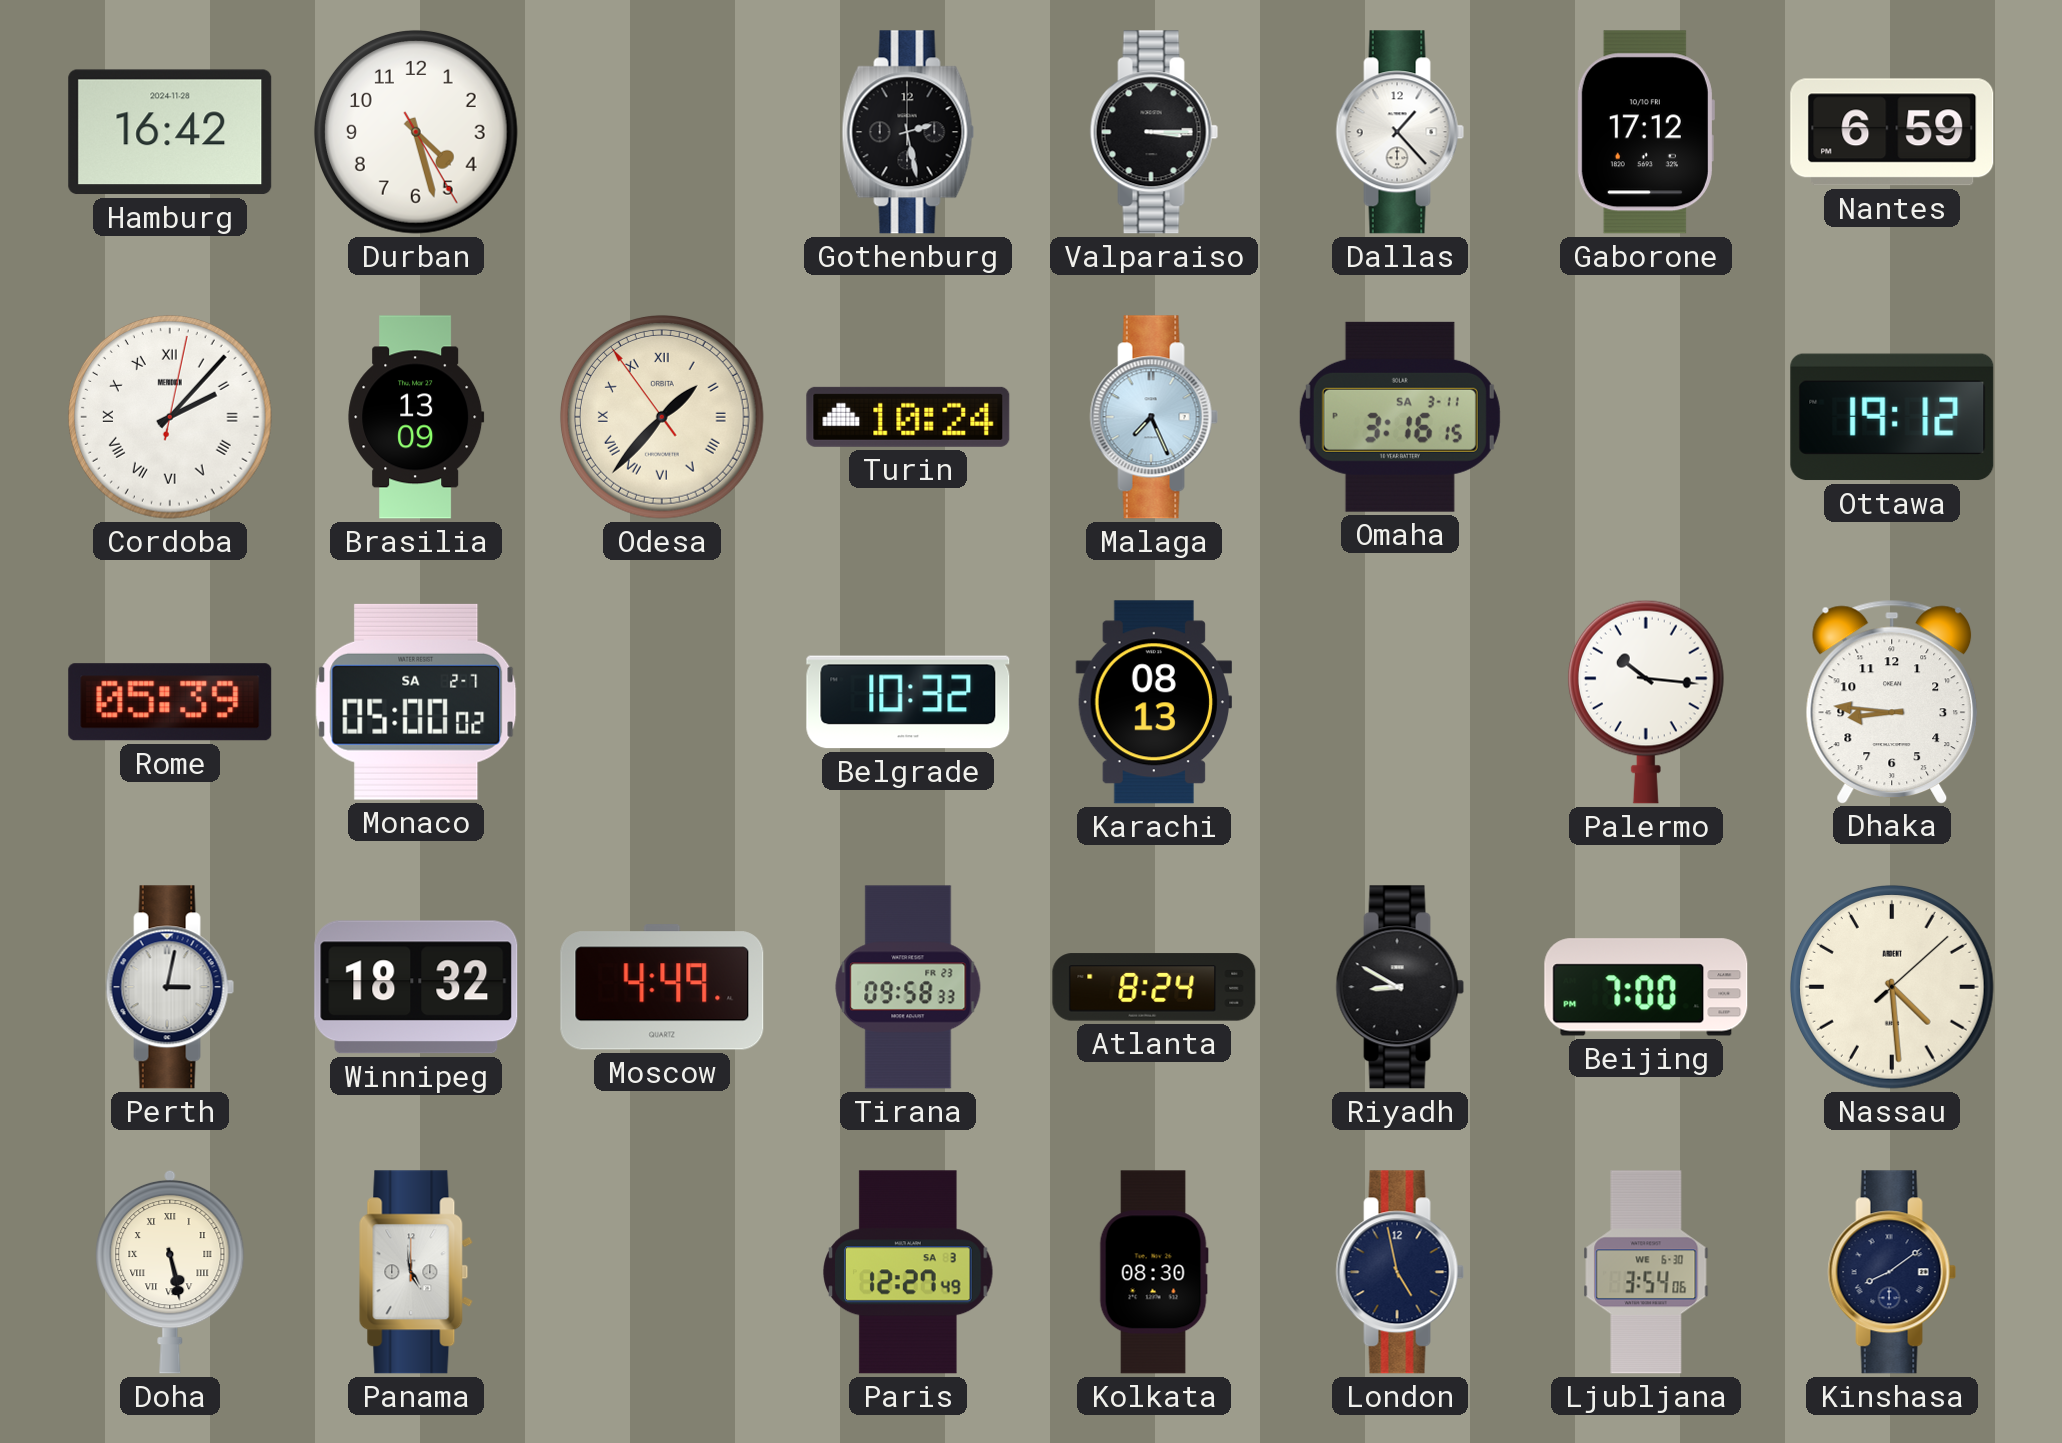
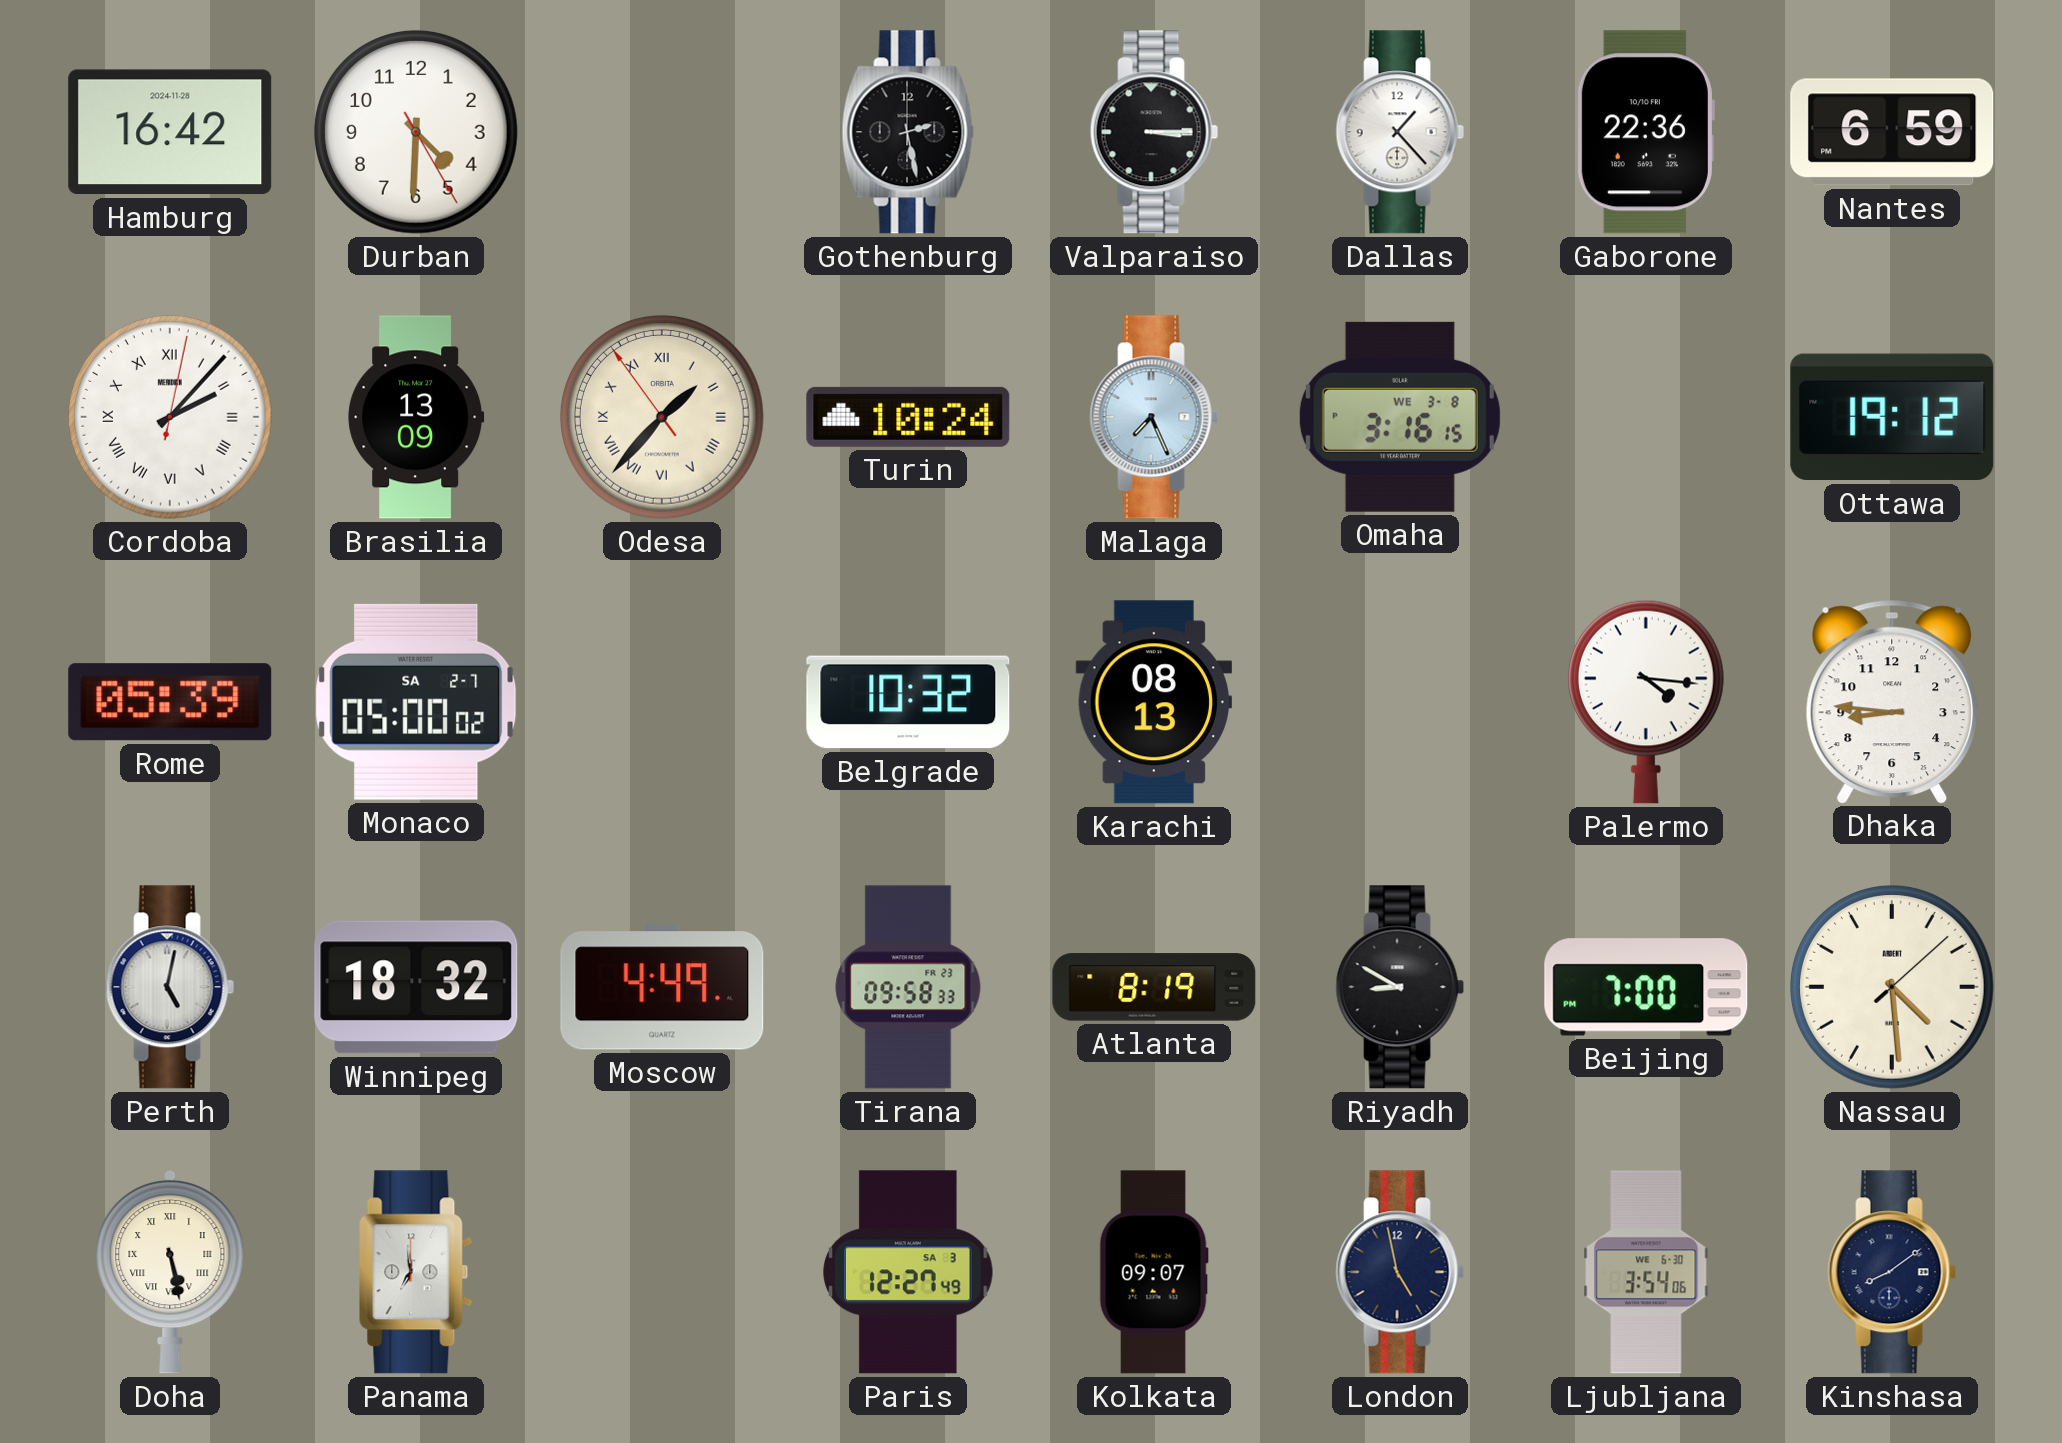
Durban: 4:27 -> 4:30
Gaborone: 17:12 -> 22:36
Omaha date: SA 3-11 -> WE 3-8
Palermo: 10:16 -> 4:16
Perth: 3:02 -> 5:02
Atlanta: 8:24 -> 8:19
Panama: 4:59 -> 6:59
Kolkata: 08:30 -> 09:07
